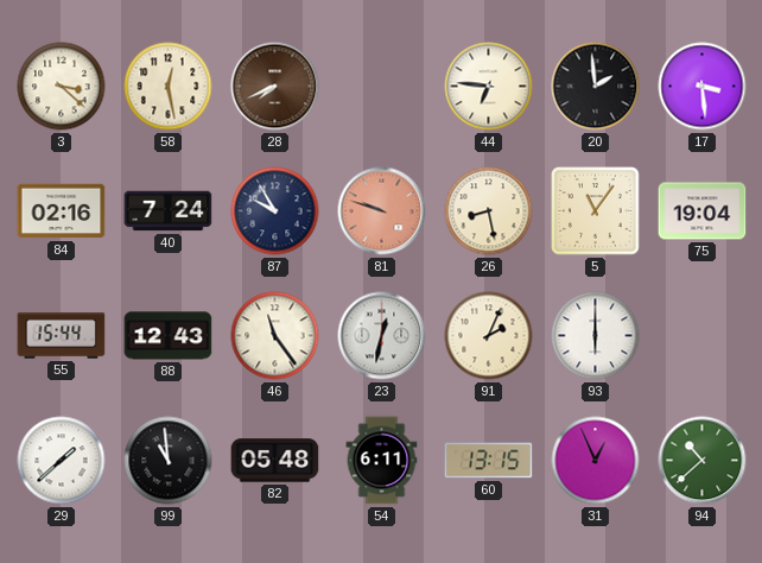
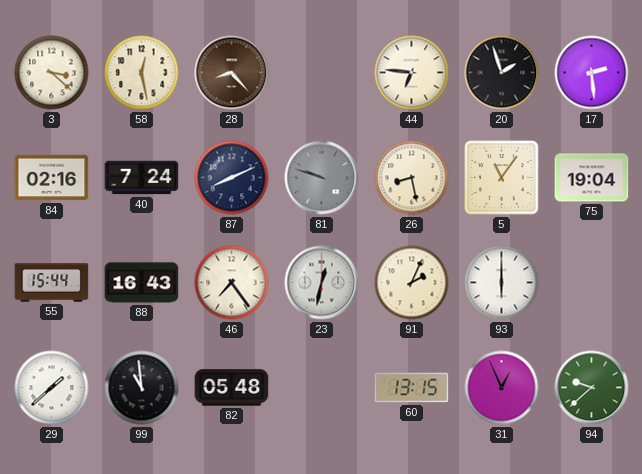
28: 7:41 -> 8:23
20: 1:59 -> 1:57
17: 3:29 -> 2:29
87: 9:55 -> 8:11
81 dial: salmon -> grey
88: 12:43 -> 16:43
46: 11:24 -> 7:24
54: 6:11 -> none
94: 10:38 -> 9:38
